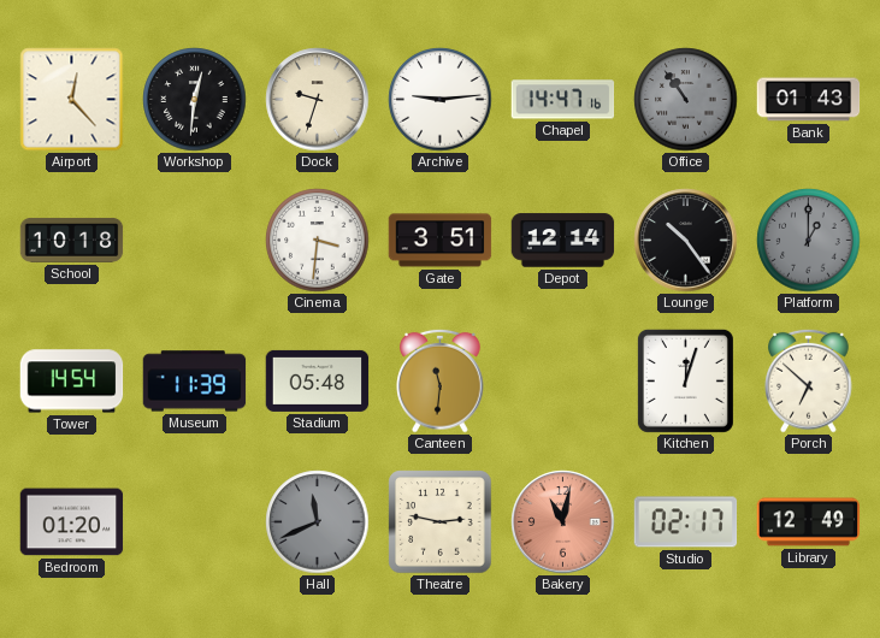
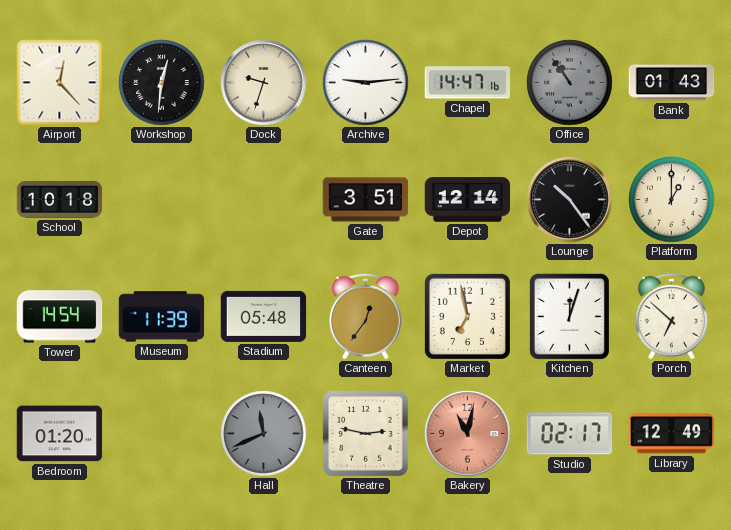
Cinema: 3:31 -> none
Platform dial: grey -> cream
Canteen: 11:31 -> 12:36
Market: none -> 6:58
